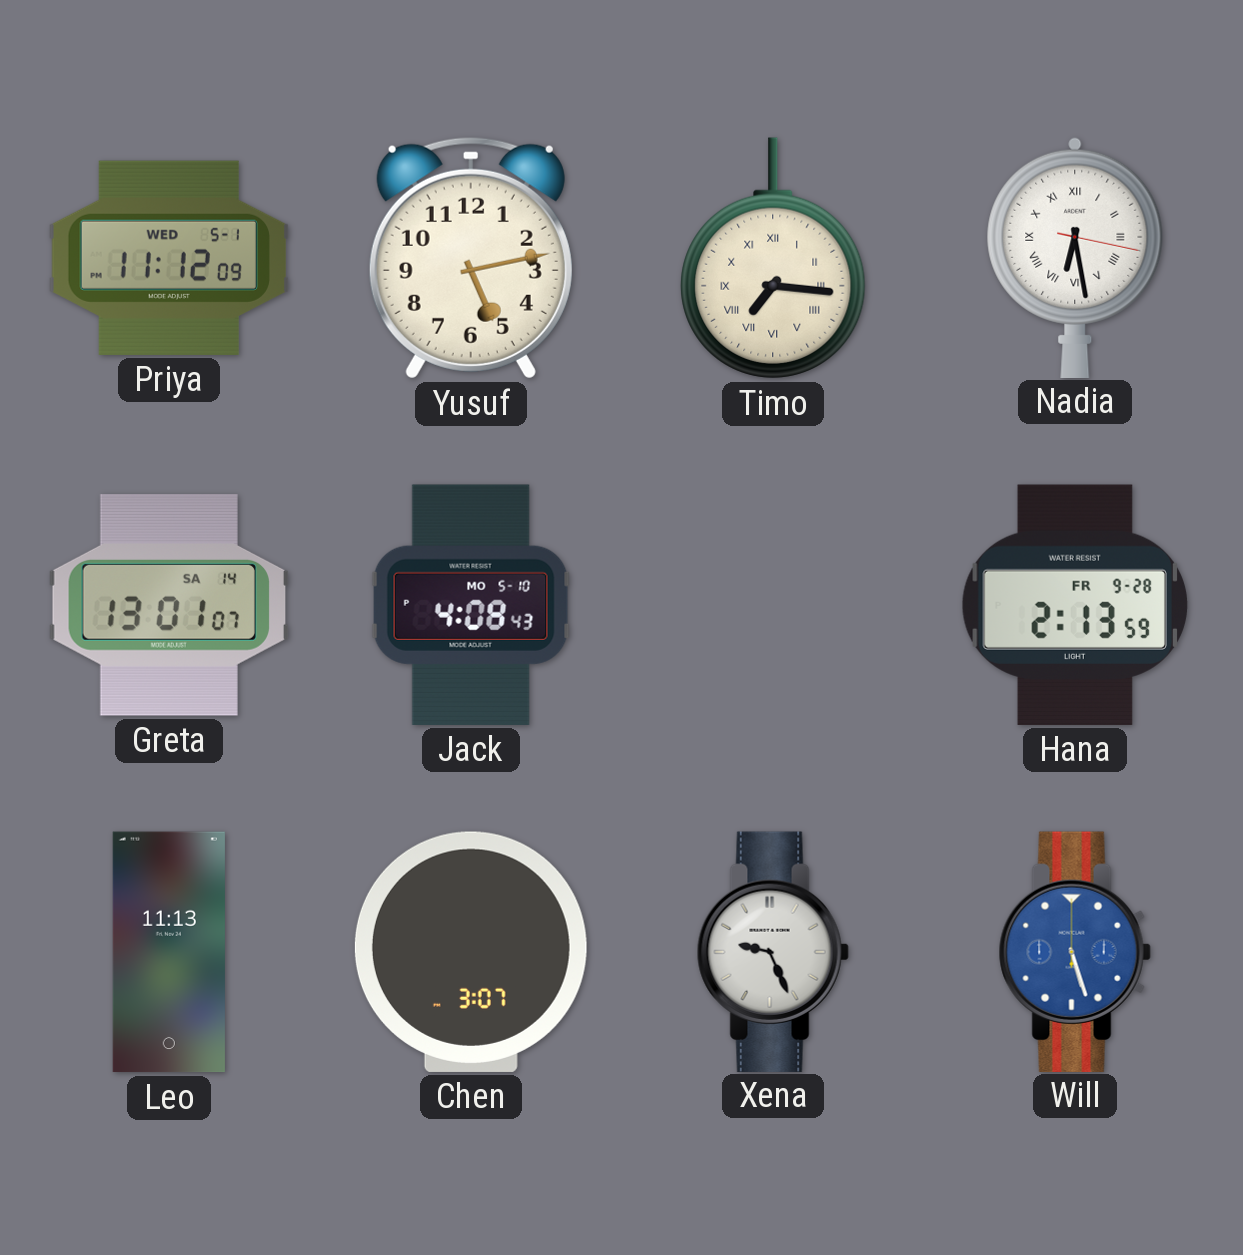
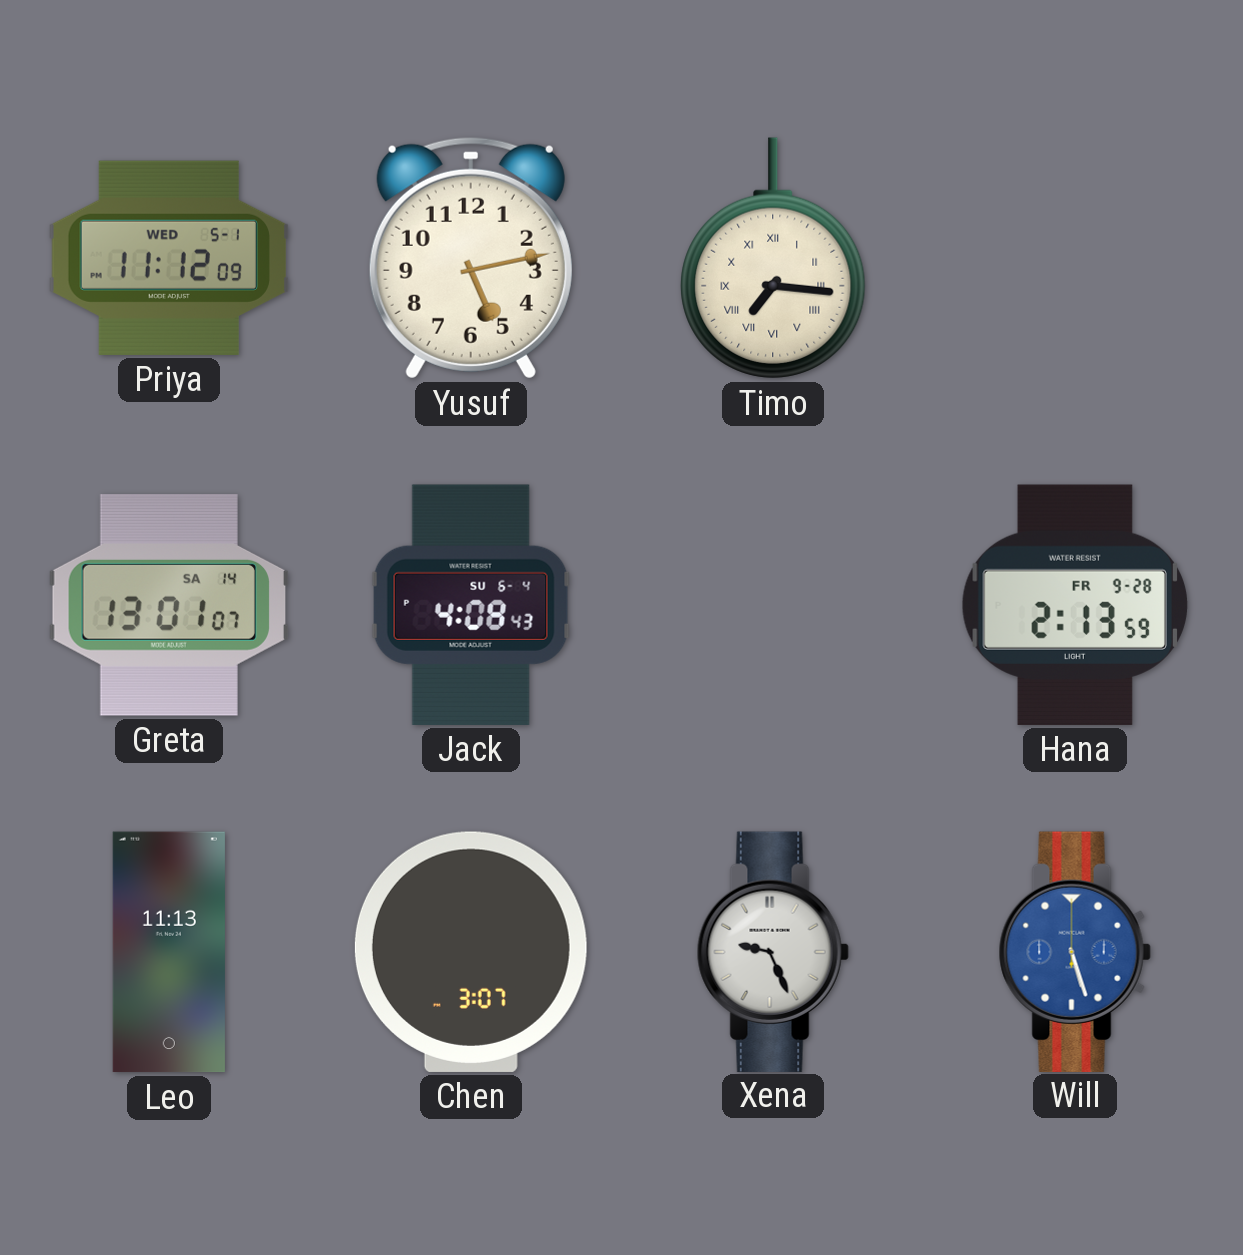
Nadia: 6:28 -> none
Jack date: MO 5-10 -> SU 6-4
